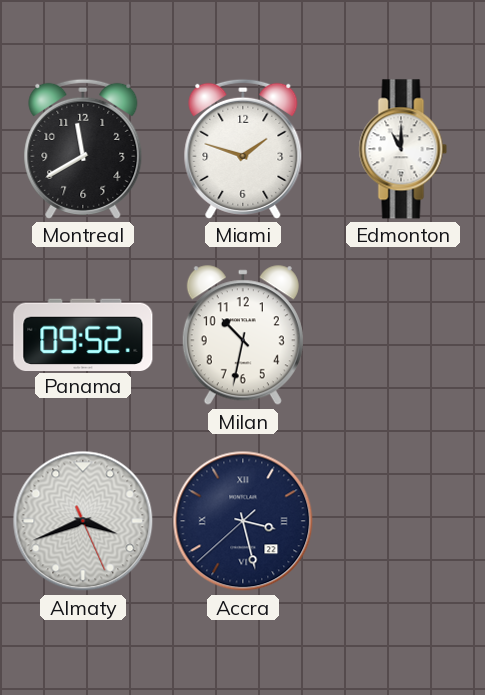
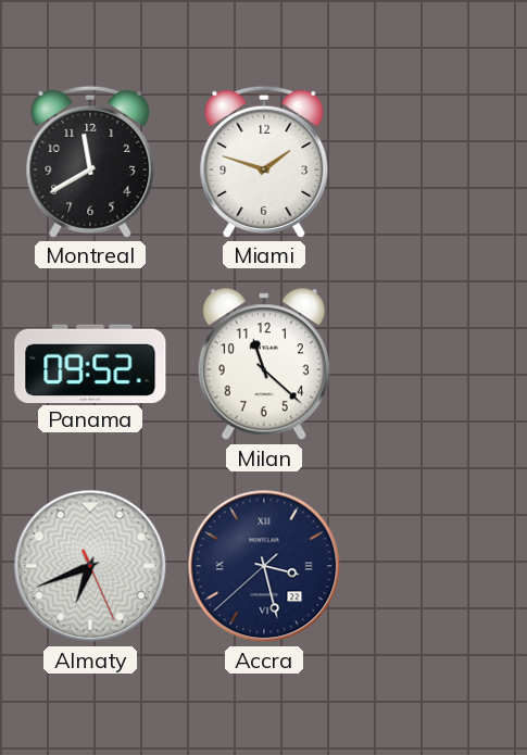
Edmonton: 11:00 -> none
Milan: 10:32 -> 11:22
Almaty: 3:41 -> 6:41
